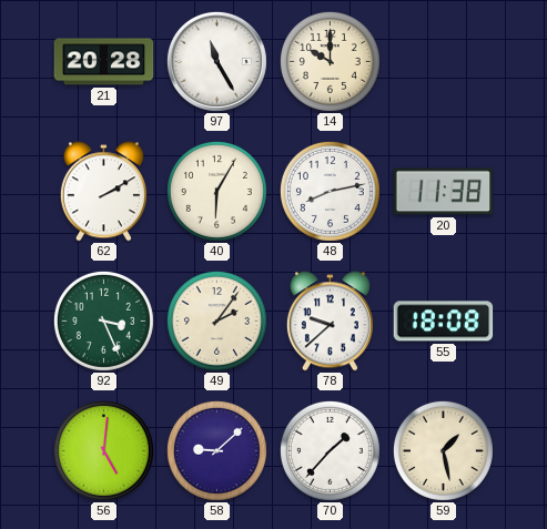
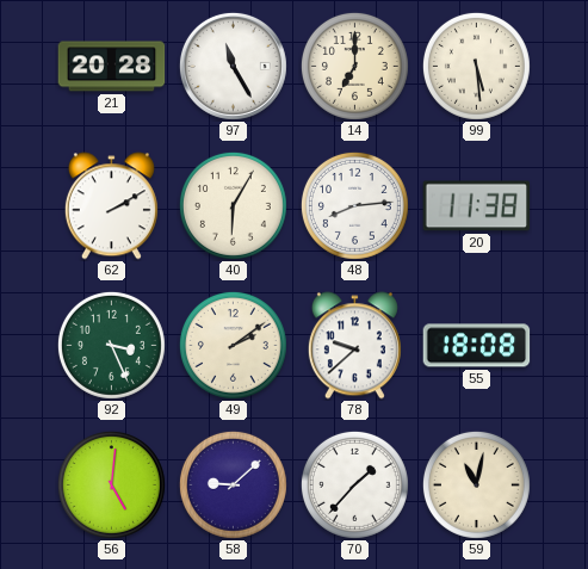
14: 10:00 -> 7:00
99: none -> 5:29
48: 8:13 -> 8:14
49: 2:06 -> 2:09
59: 1:28 -> 11:02
